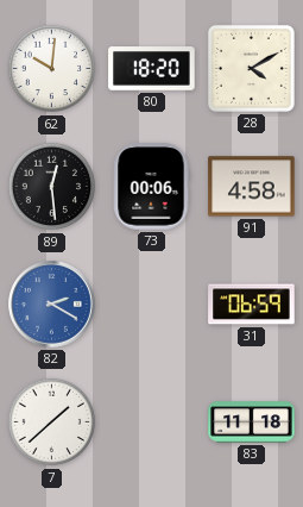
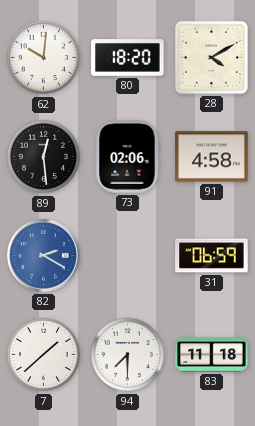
73: 00:06 -> 02:06
94: none -> 7:30
